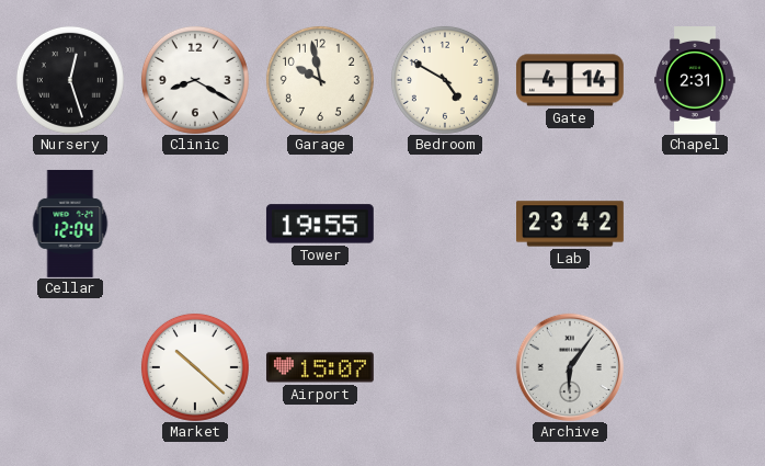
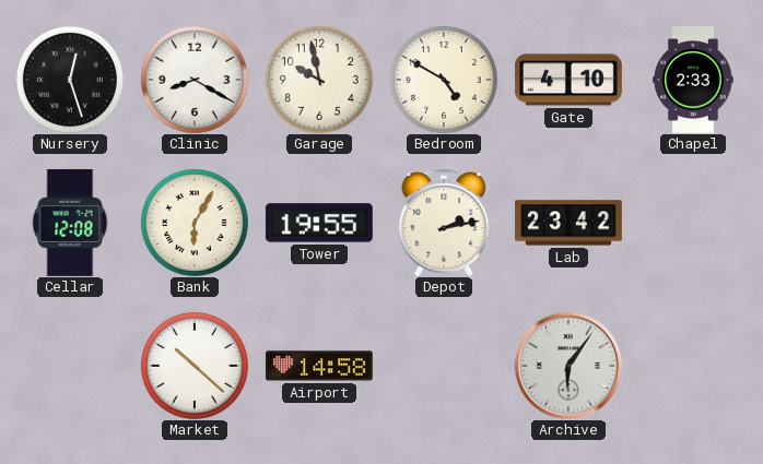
Gate: 4:14 -> 4:10
Chapel: 2:31 -> 2:33
Cellar: 12:04 -> 12:08
Bank: none -> 6:05
Depot: none -> 2:13
Airport: 15:07 -> 14:58
